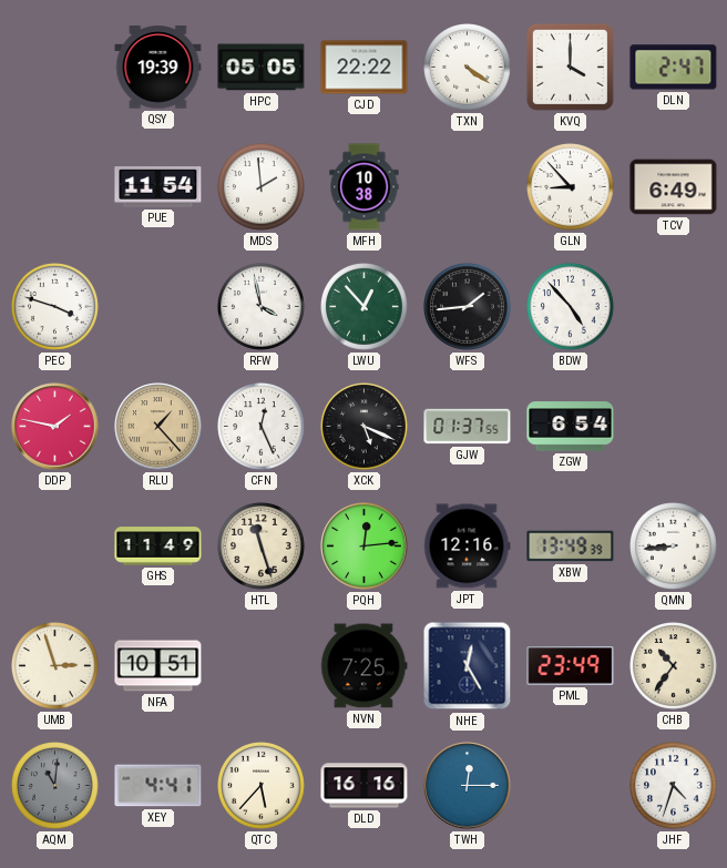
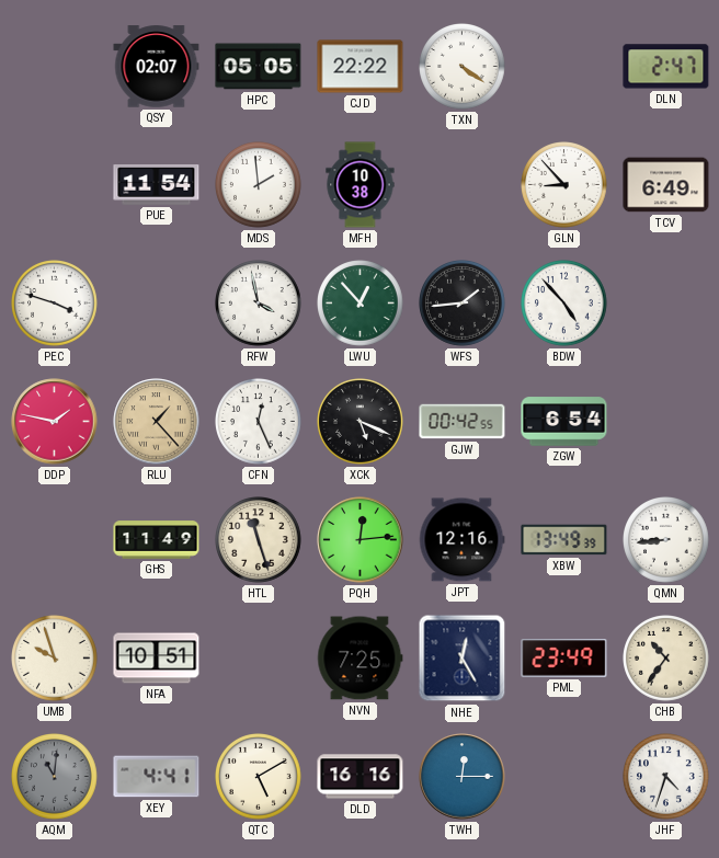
QSY: 19:39 -> 02:07
KVQ: 4:00 -> none
GJW: 01:37 -> 00:42
UMB: 2:57 -> 9:57
QTC: 5:37 -> 5:10
